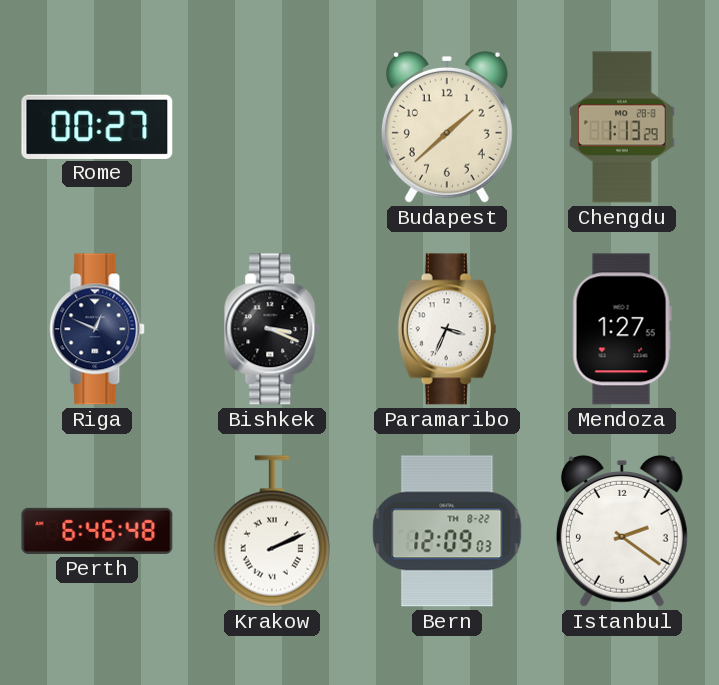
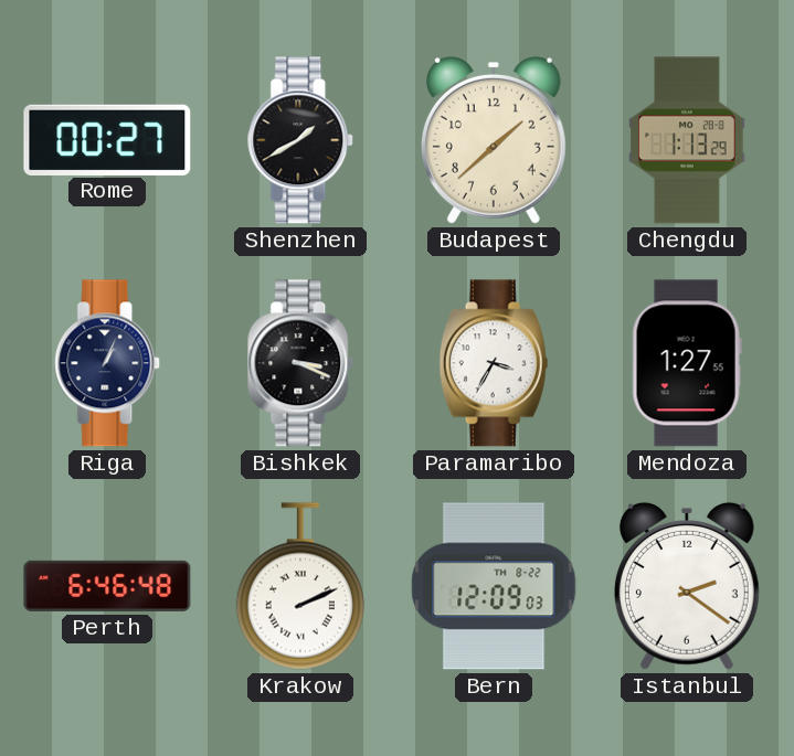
Shenzhen: none -> 1:40
Riga: 12:49 -> 1:04
Paramaribo: 3:34 -> 3:35
